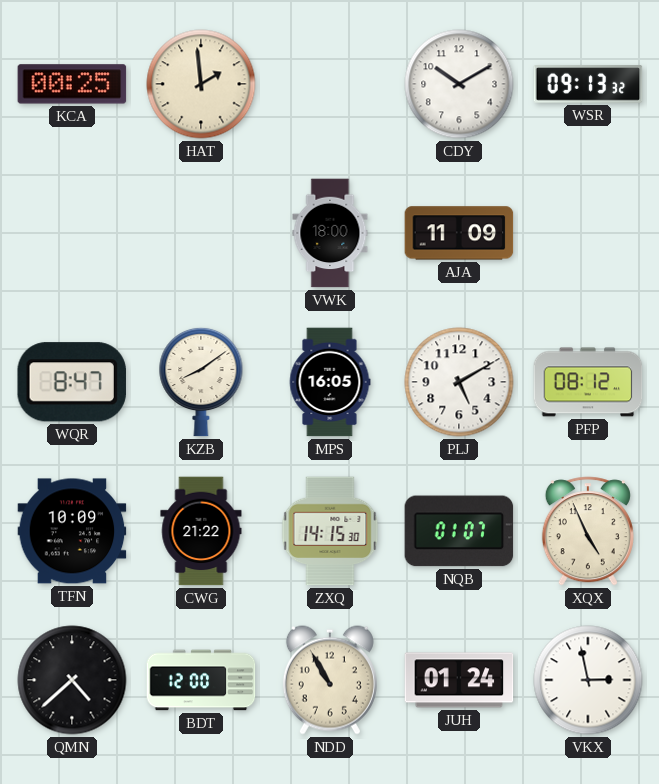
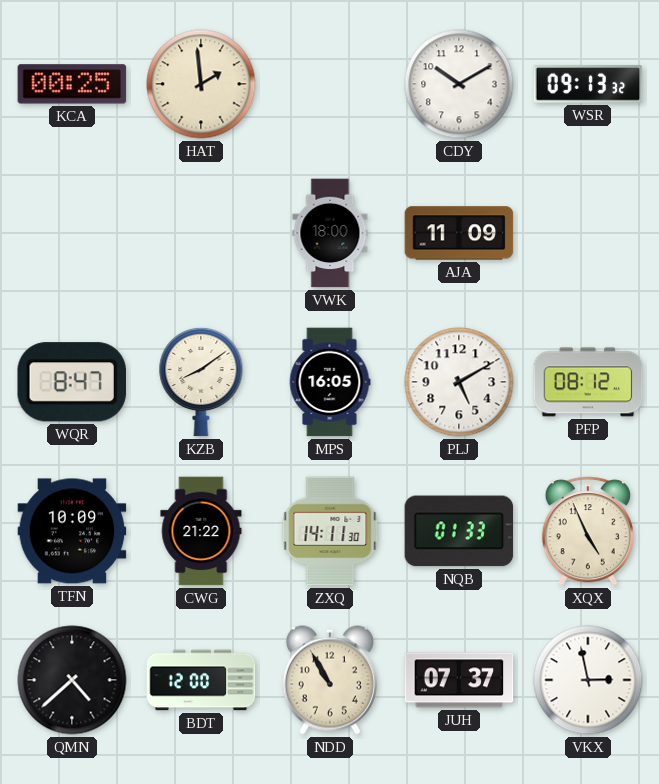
ZXQ: 14:15 -> 14:11
NQB: 01:07 -> 01:33
JUH: 01:24 -> 07:37
